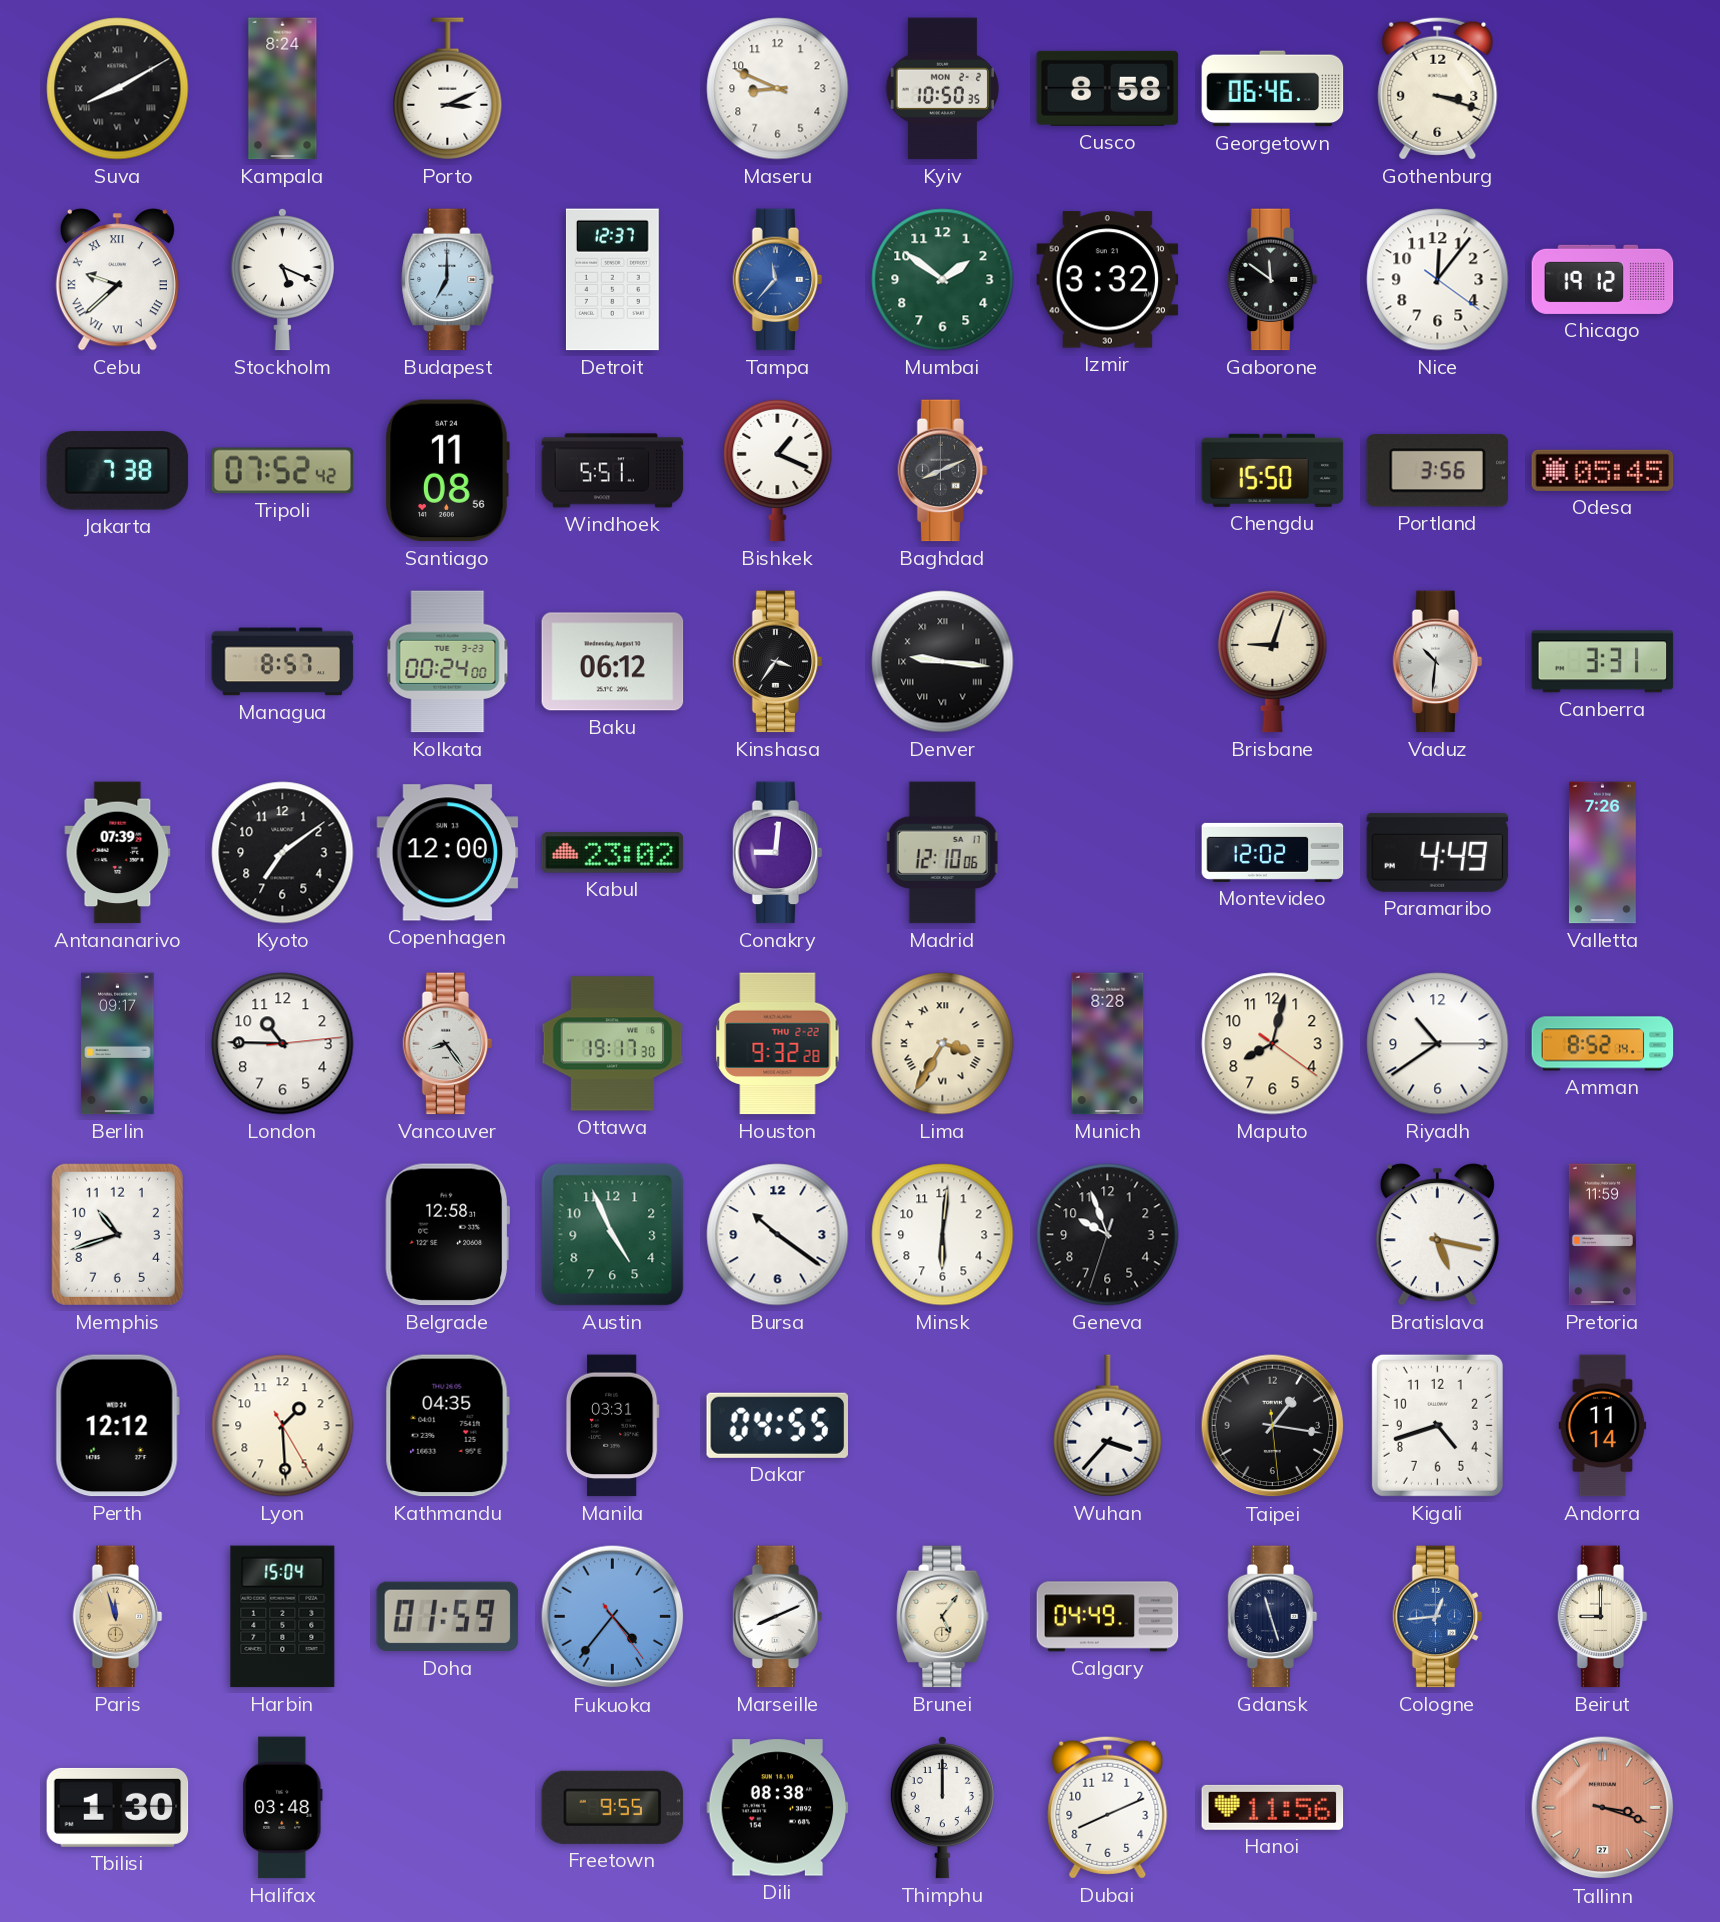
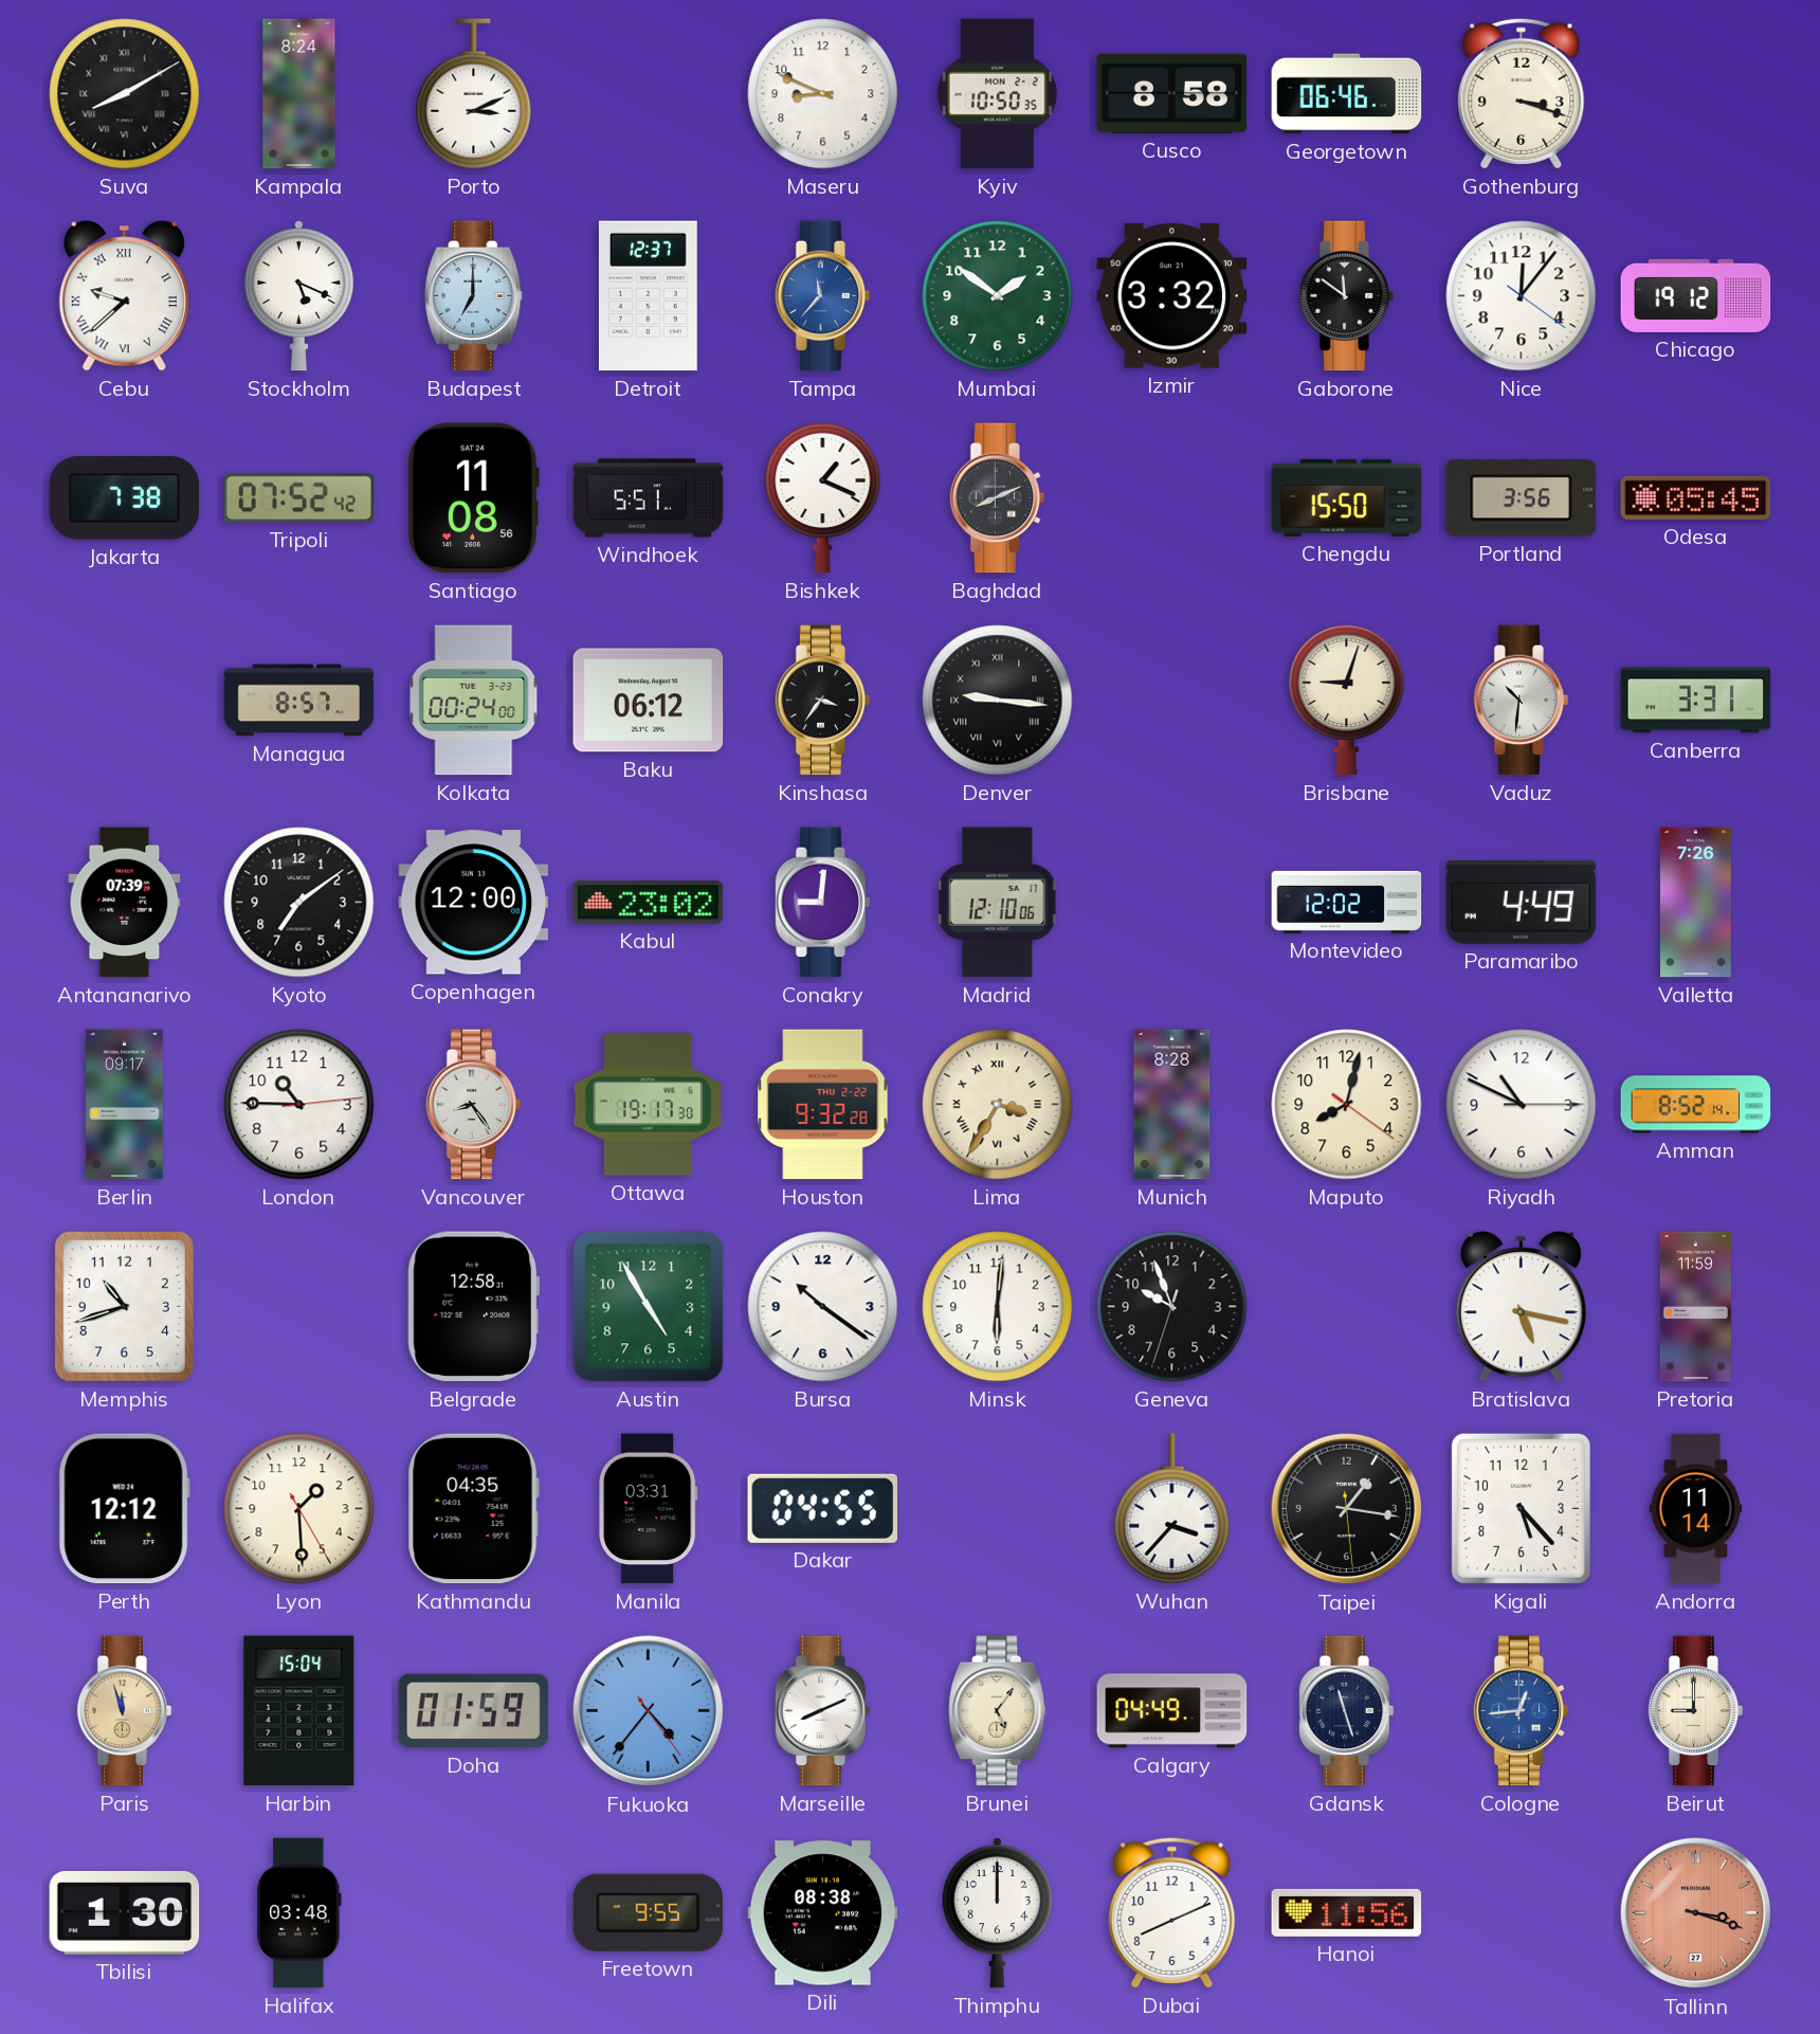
Riyadh: 10:39 -> 10:49
Austin: 4:56 -> 4:55
Kigali: 4:42 -> 5:23
